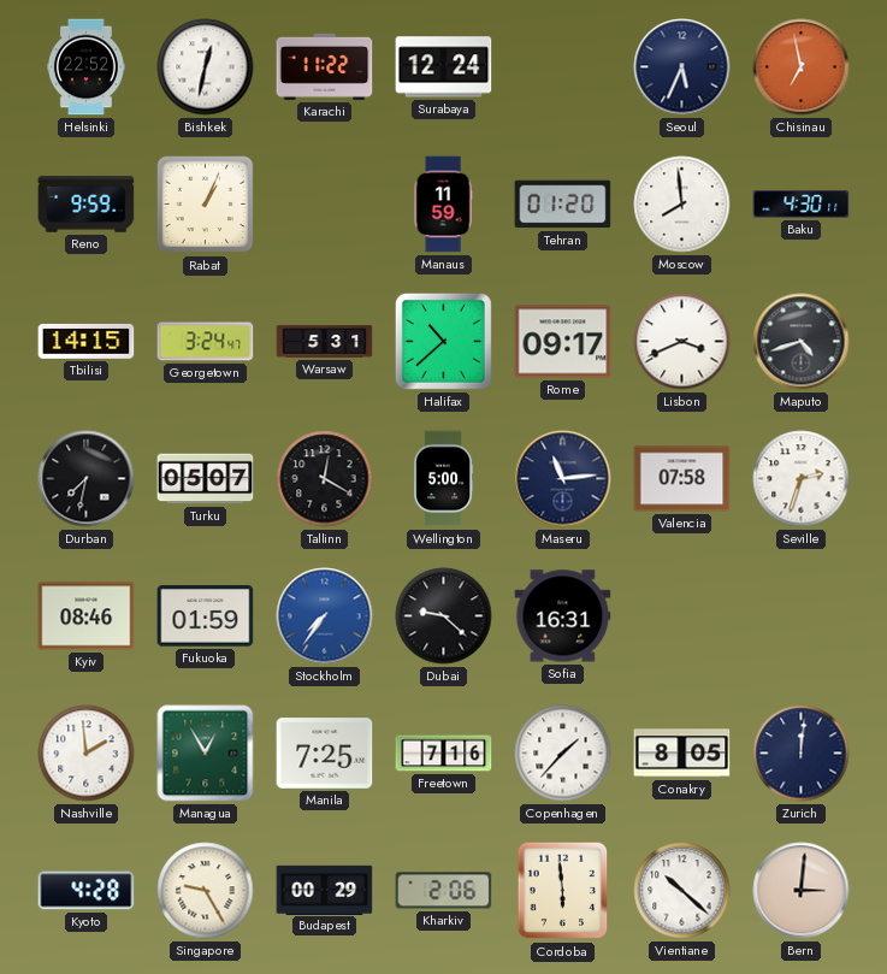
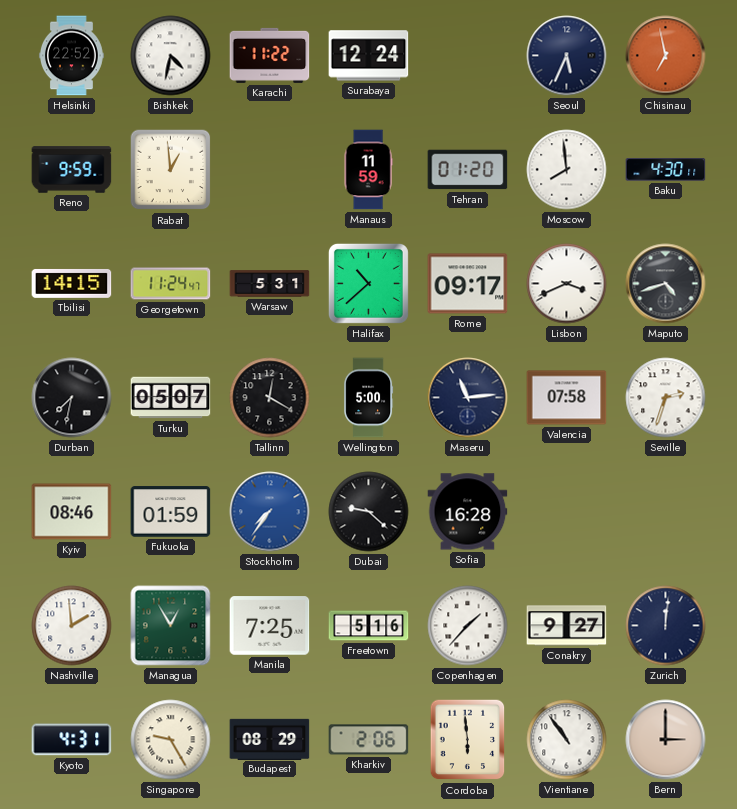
Bishkek: 12:32 -> 4:32
Rabat: 1:04 -> 12:59
Georgetown: 3:24 -> 11:24
Sofia: 16:31 -> 16:28
Freetown: 7:16 -> 5:16
Conakry: 8:05 -> 9:27
Kyoto: 4:28 -> 4:31
Budapest: 00:29 -> 08:29
Vientiane: 10:22 -> 10:54
Bern: 3:01 -> 3:00
